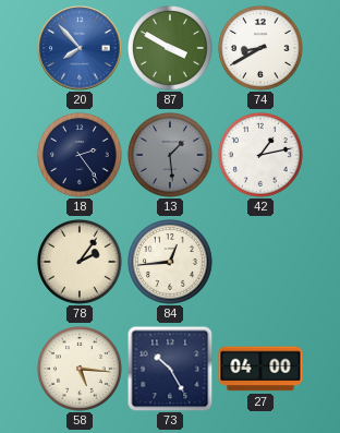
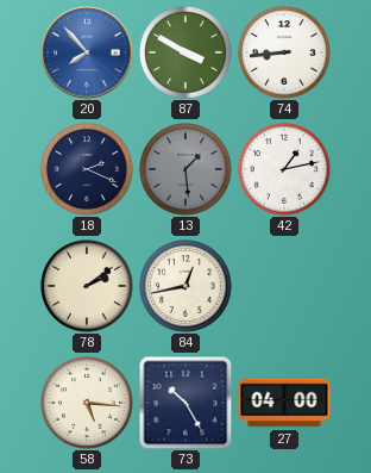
74: 8:40 -> 8:44
18: 2:24 -> 2:19
78: 2:06 -> 2:09
84: 12:44 -> 12:43
